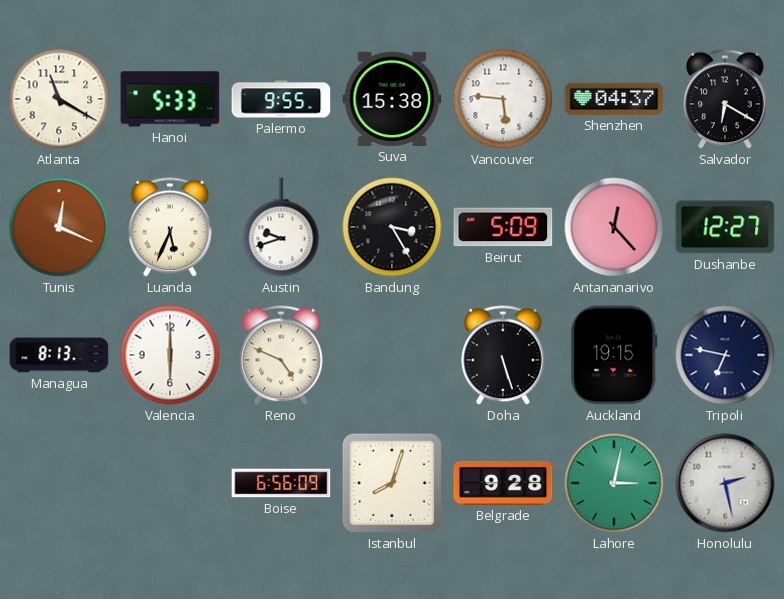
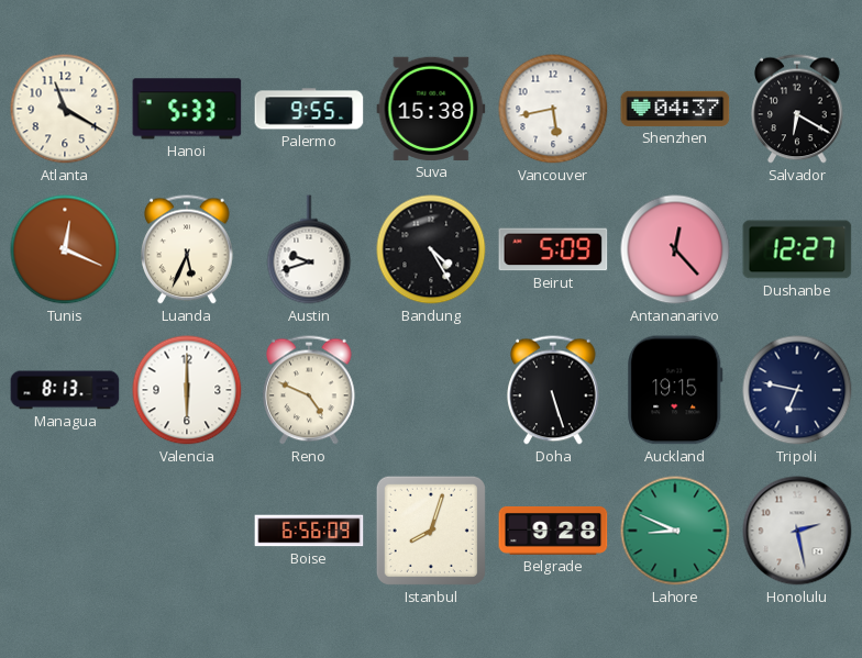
Vancouver: 5:46 -> 5:43
Bandung: 3:25 -> 4:25
Lahore: 3:02 -> 8:49
